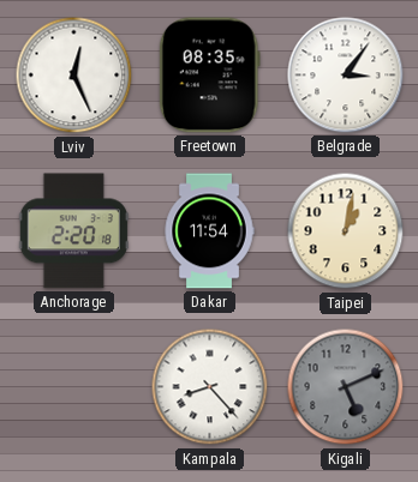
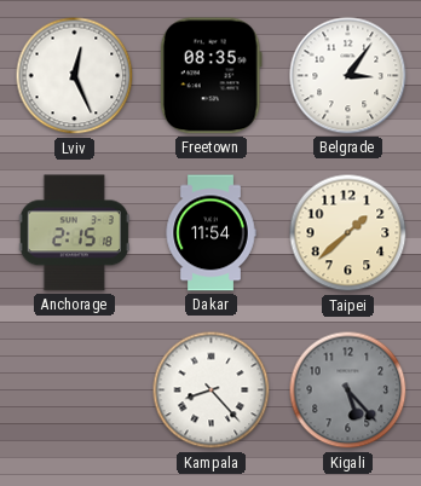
Anchorage: 2:20 -> 2:15
Taipei: 1:02 -> 1:38
Kigali: 5:11 -> 5:23
